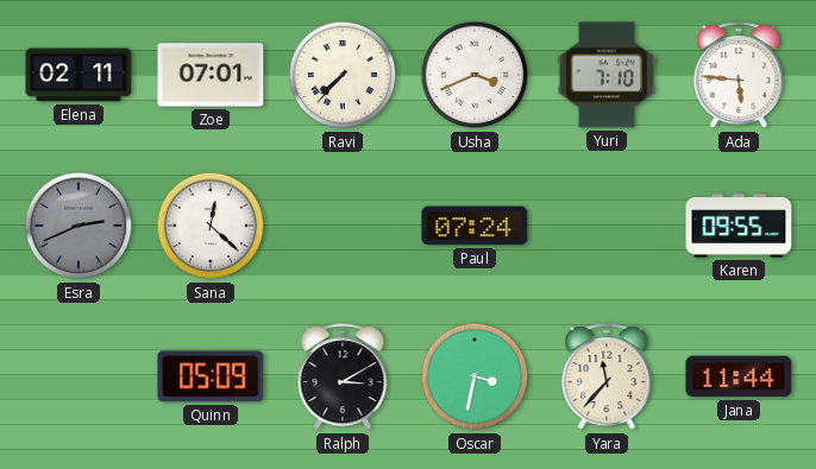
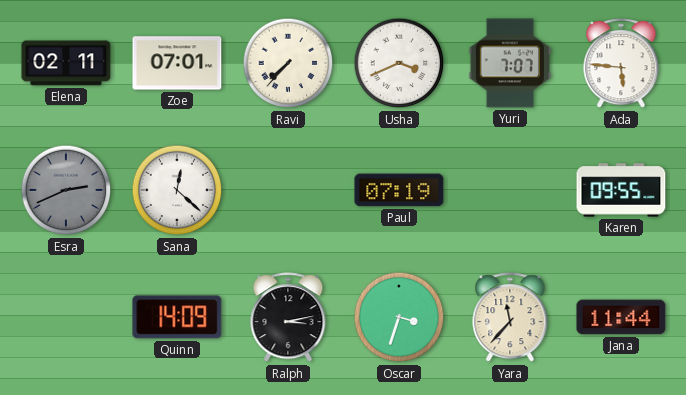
Yuri: 7:10 -> 7:07
Paul: 07:24 -> 07:19
Quinn: 05:09 -> 14:09
Ralph: 3:10 -> 3:13
Oscar: 3:32 -> 3:33
